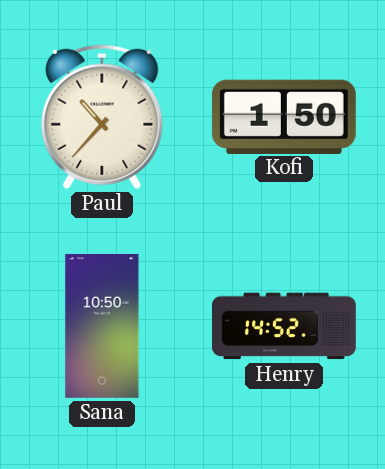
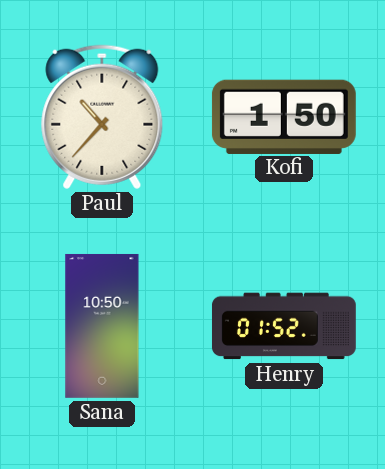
Henry: 14:52 -> 01:52
